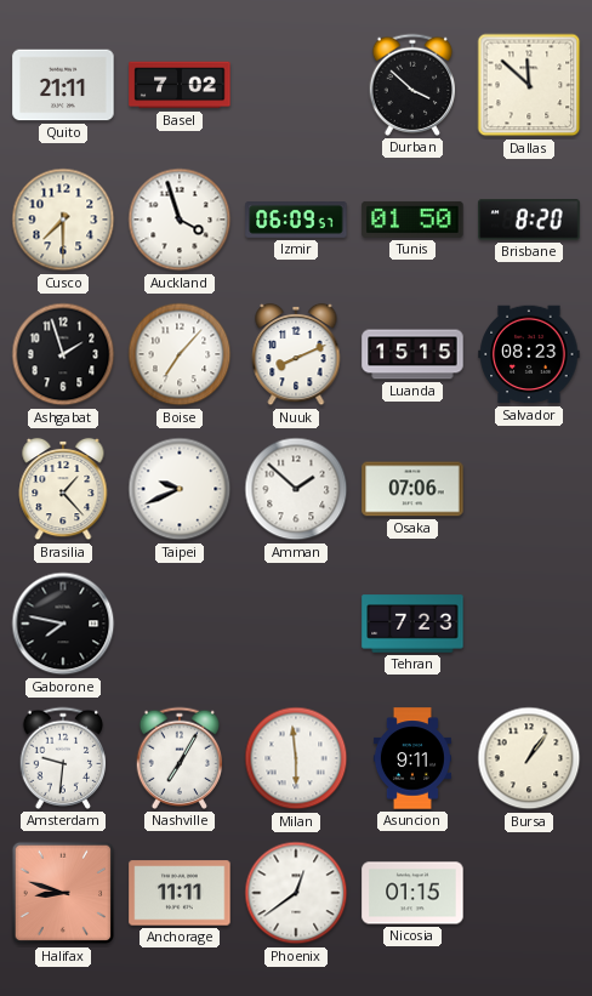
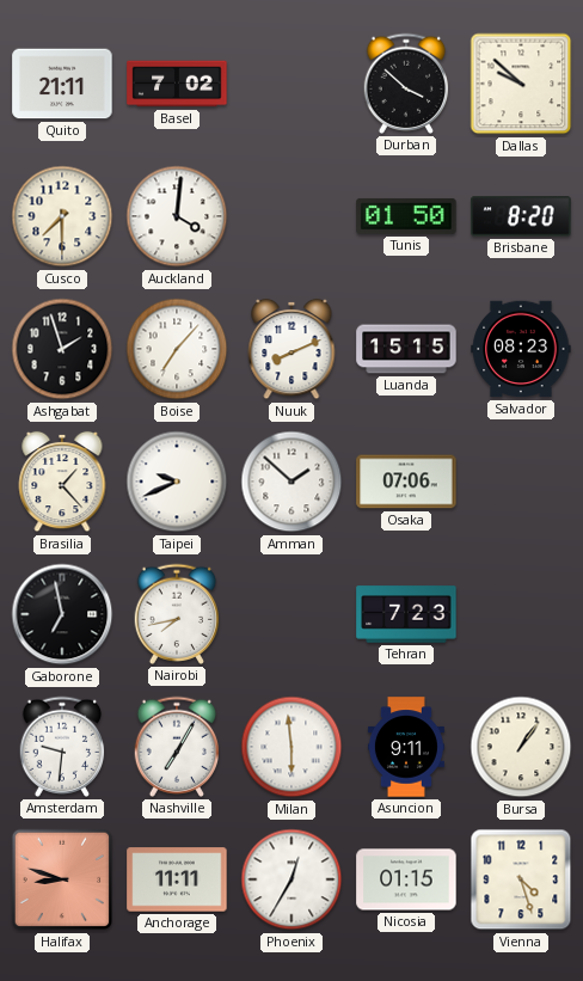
Dallas: 11:52 -> 9:52
Auckland: 3:57 -> 4:01
Izmir: 06:09 -> none
Gaborone: 7:47 -> 6:58
Nairobi: none -> 7:43
Phoenix: 12:39 -> 12:35
Vienna: none -> 4:27
